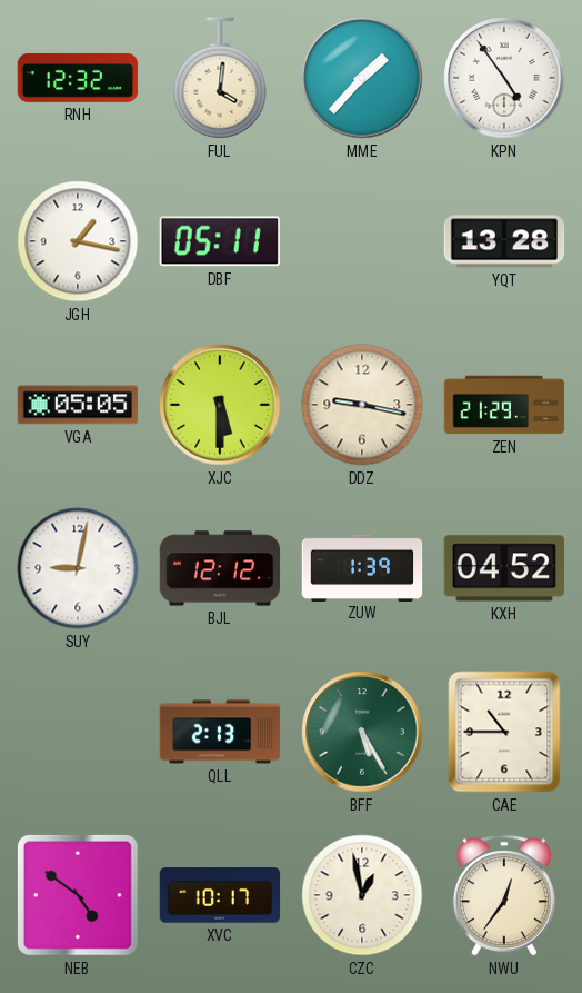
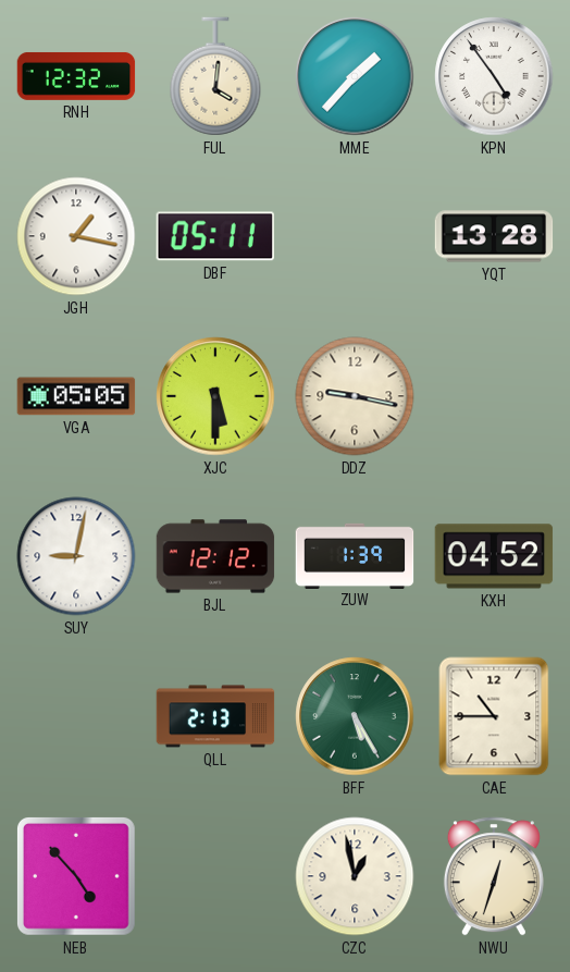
ZEN: 21:29 -> none
NEB: 4:51 -> 4:53
XVC: 10:17 -> none
NWU: 12:36 -> 12:33
